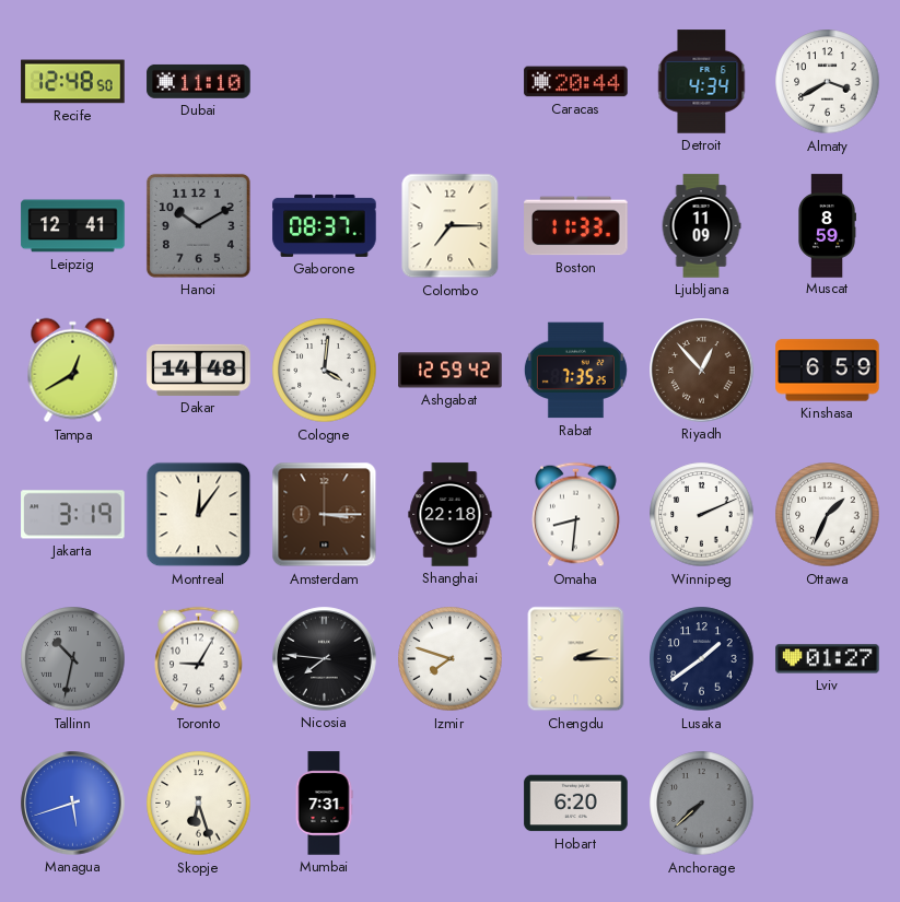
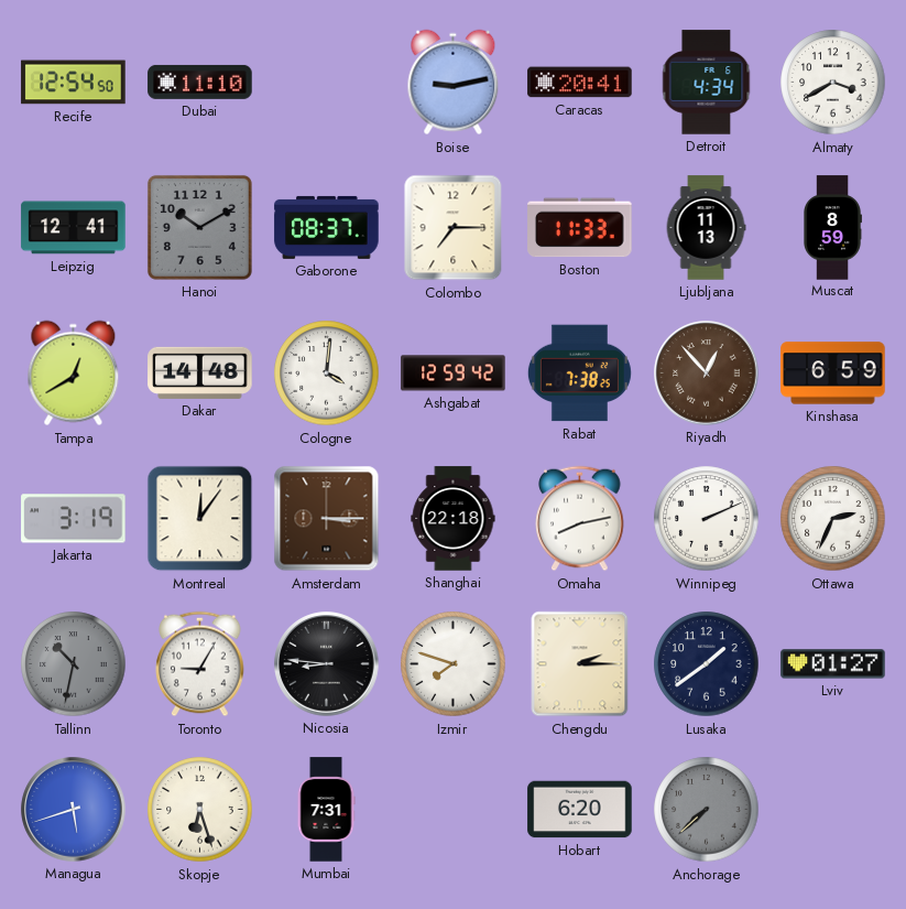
Recife: 12:48 -> 12:54
Boise: none -> 9:13
Caracas: 20:44 -> 20:41
Ljubljana: 11:09 -> 11:13
Rabat: 7:35 -> 7:38
Omaha: 8:31 -> 8:13
Ottawa: 1:34 -> 2:34
Nicosia: 7:46 -> 8:46
